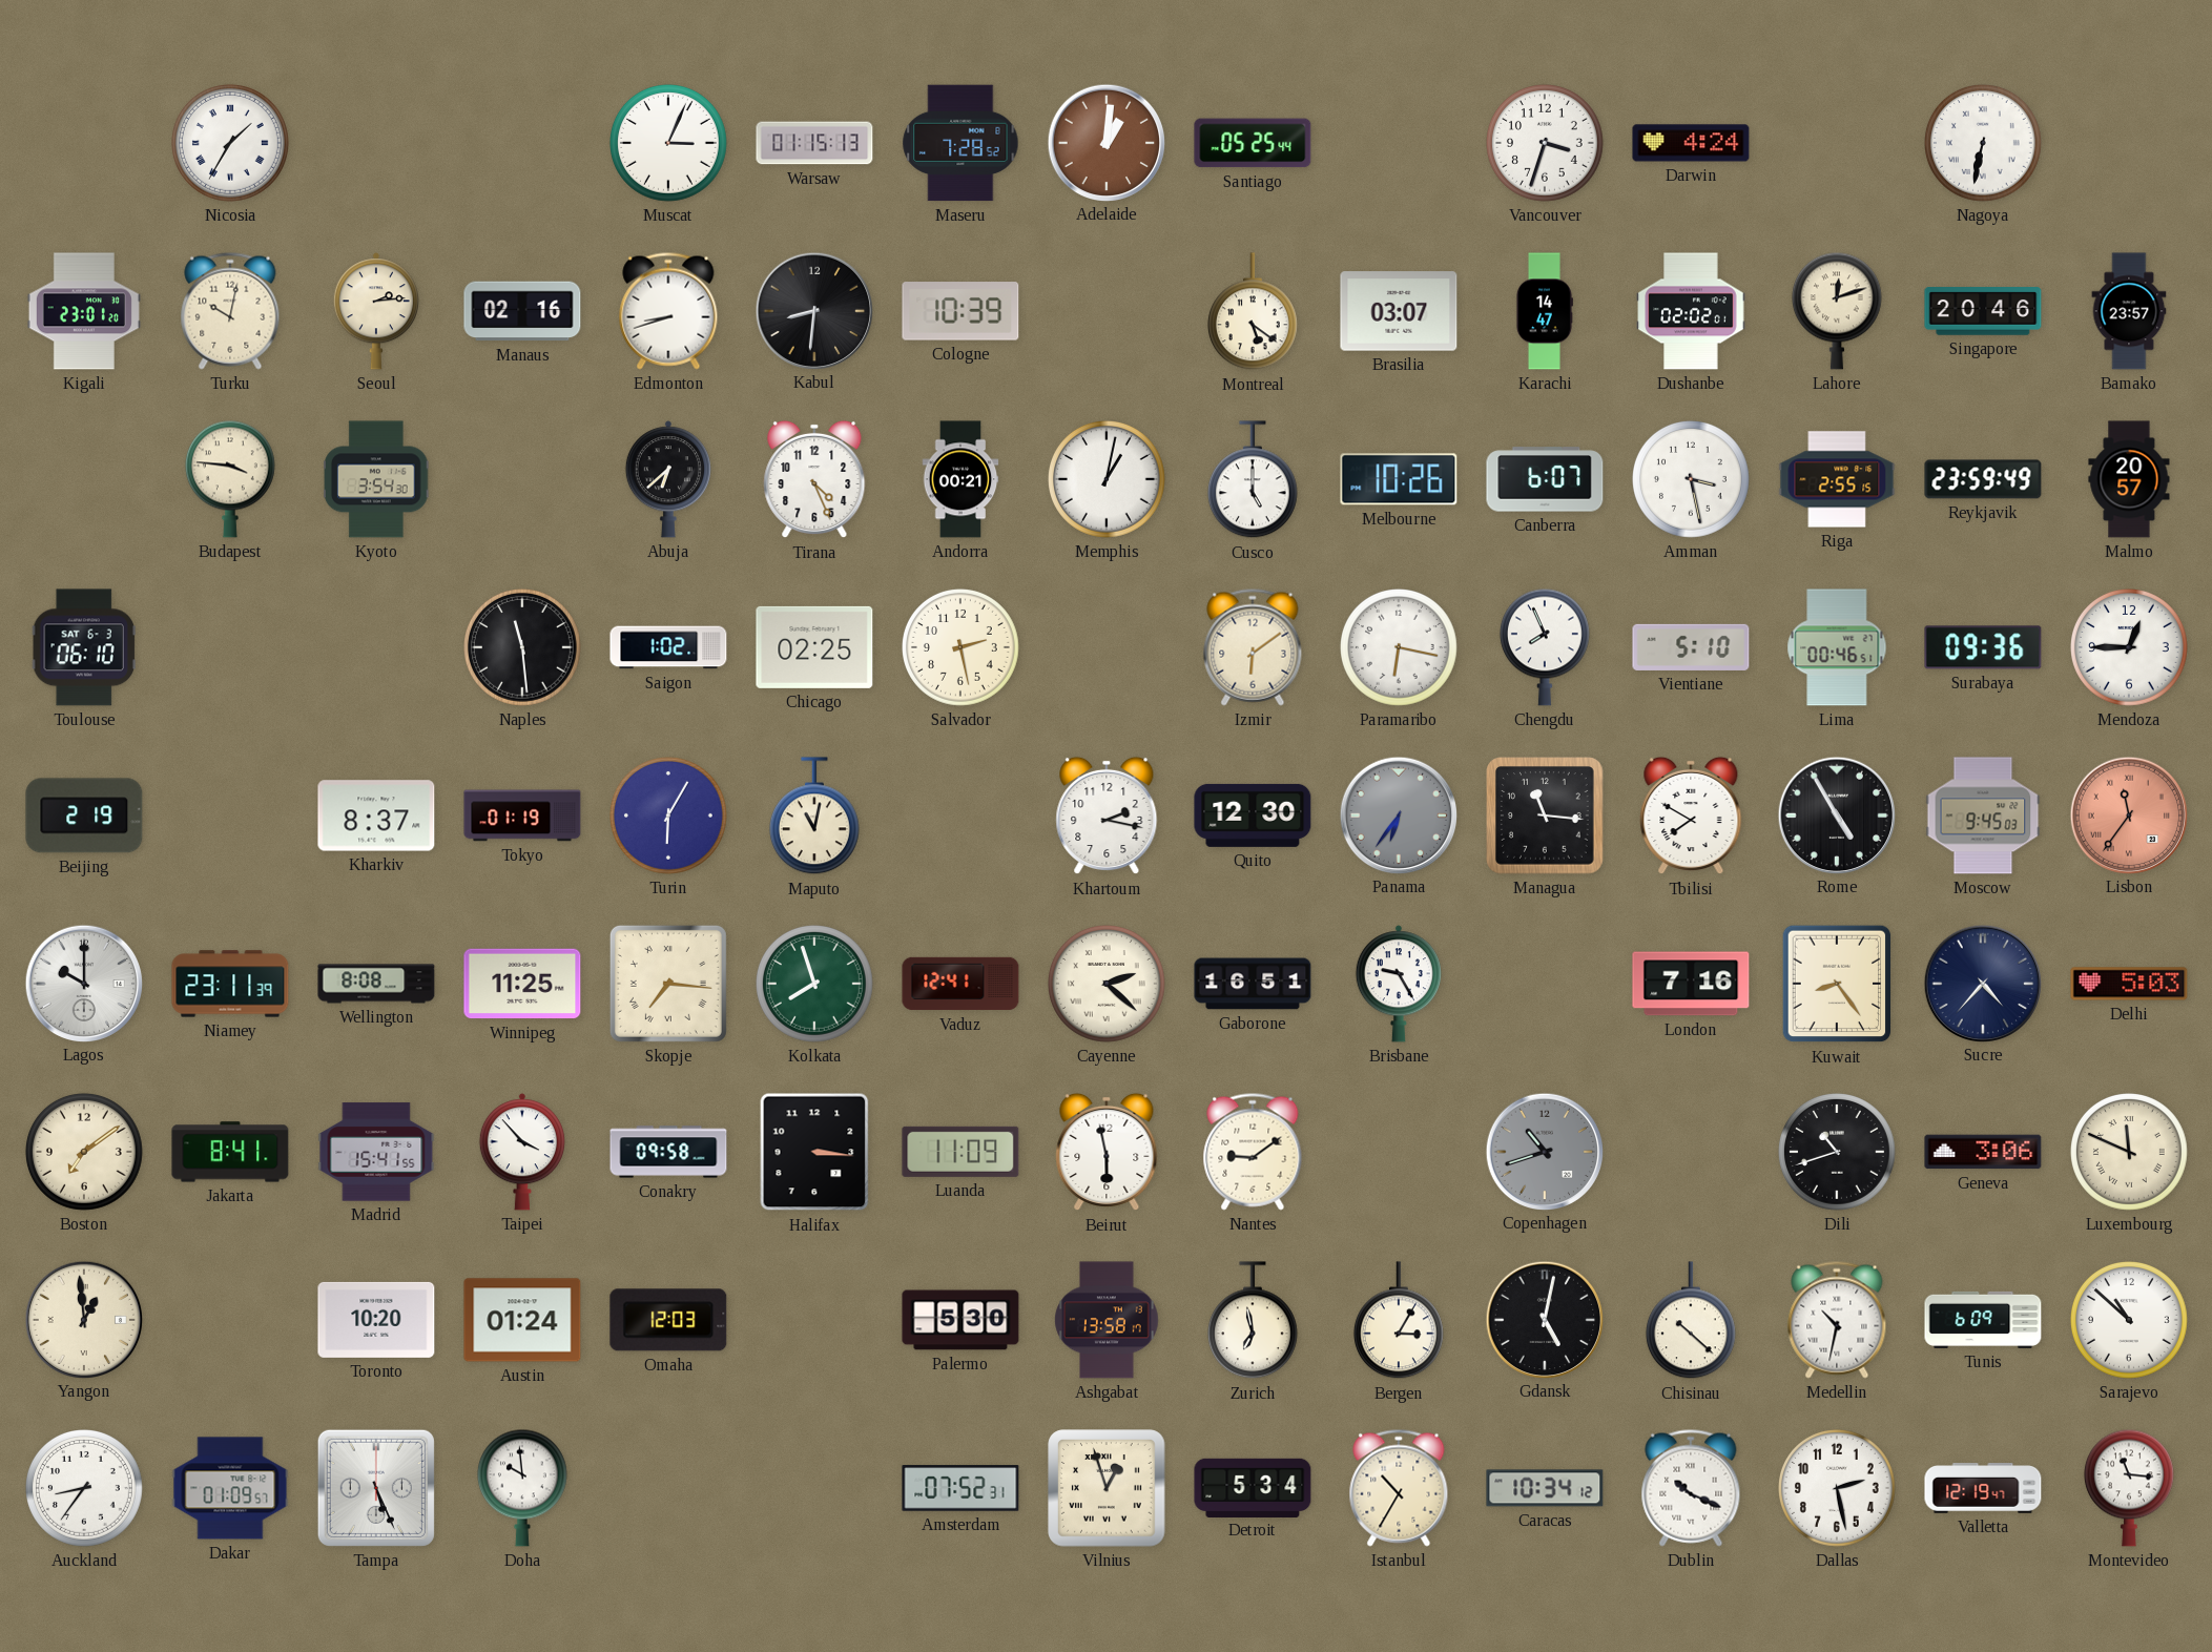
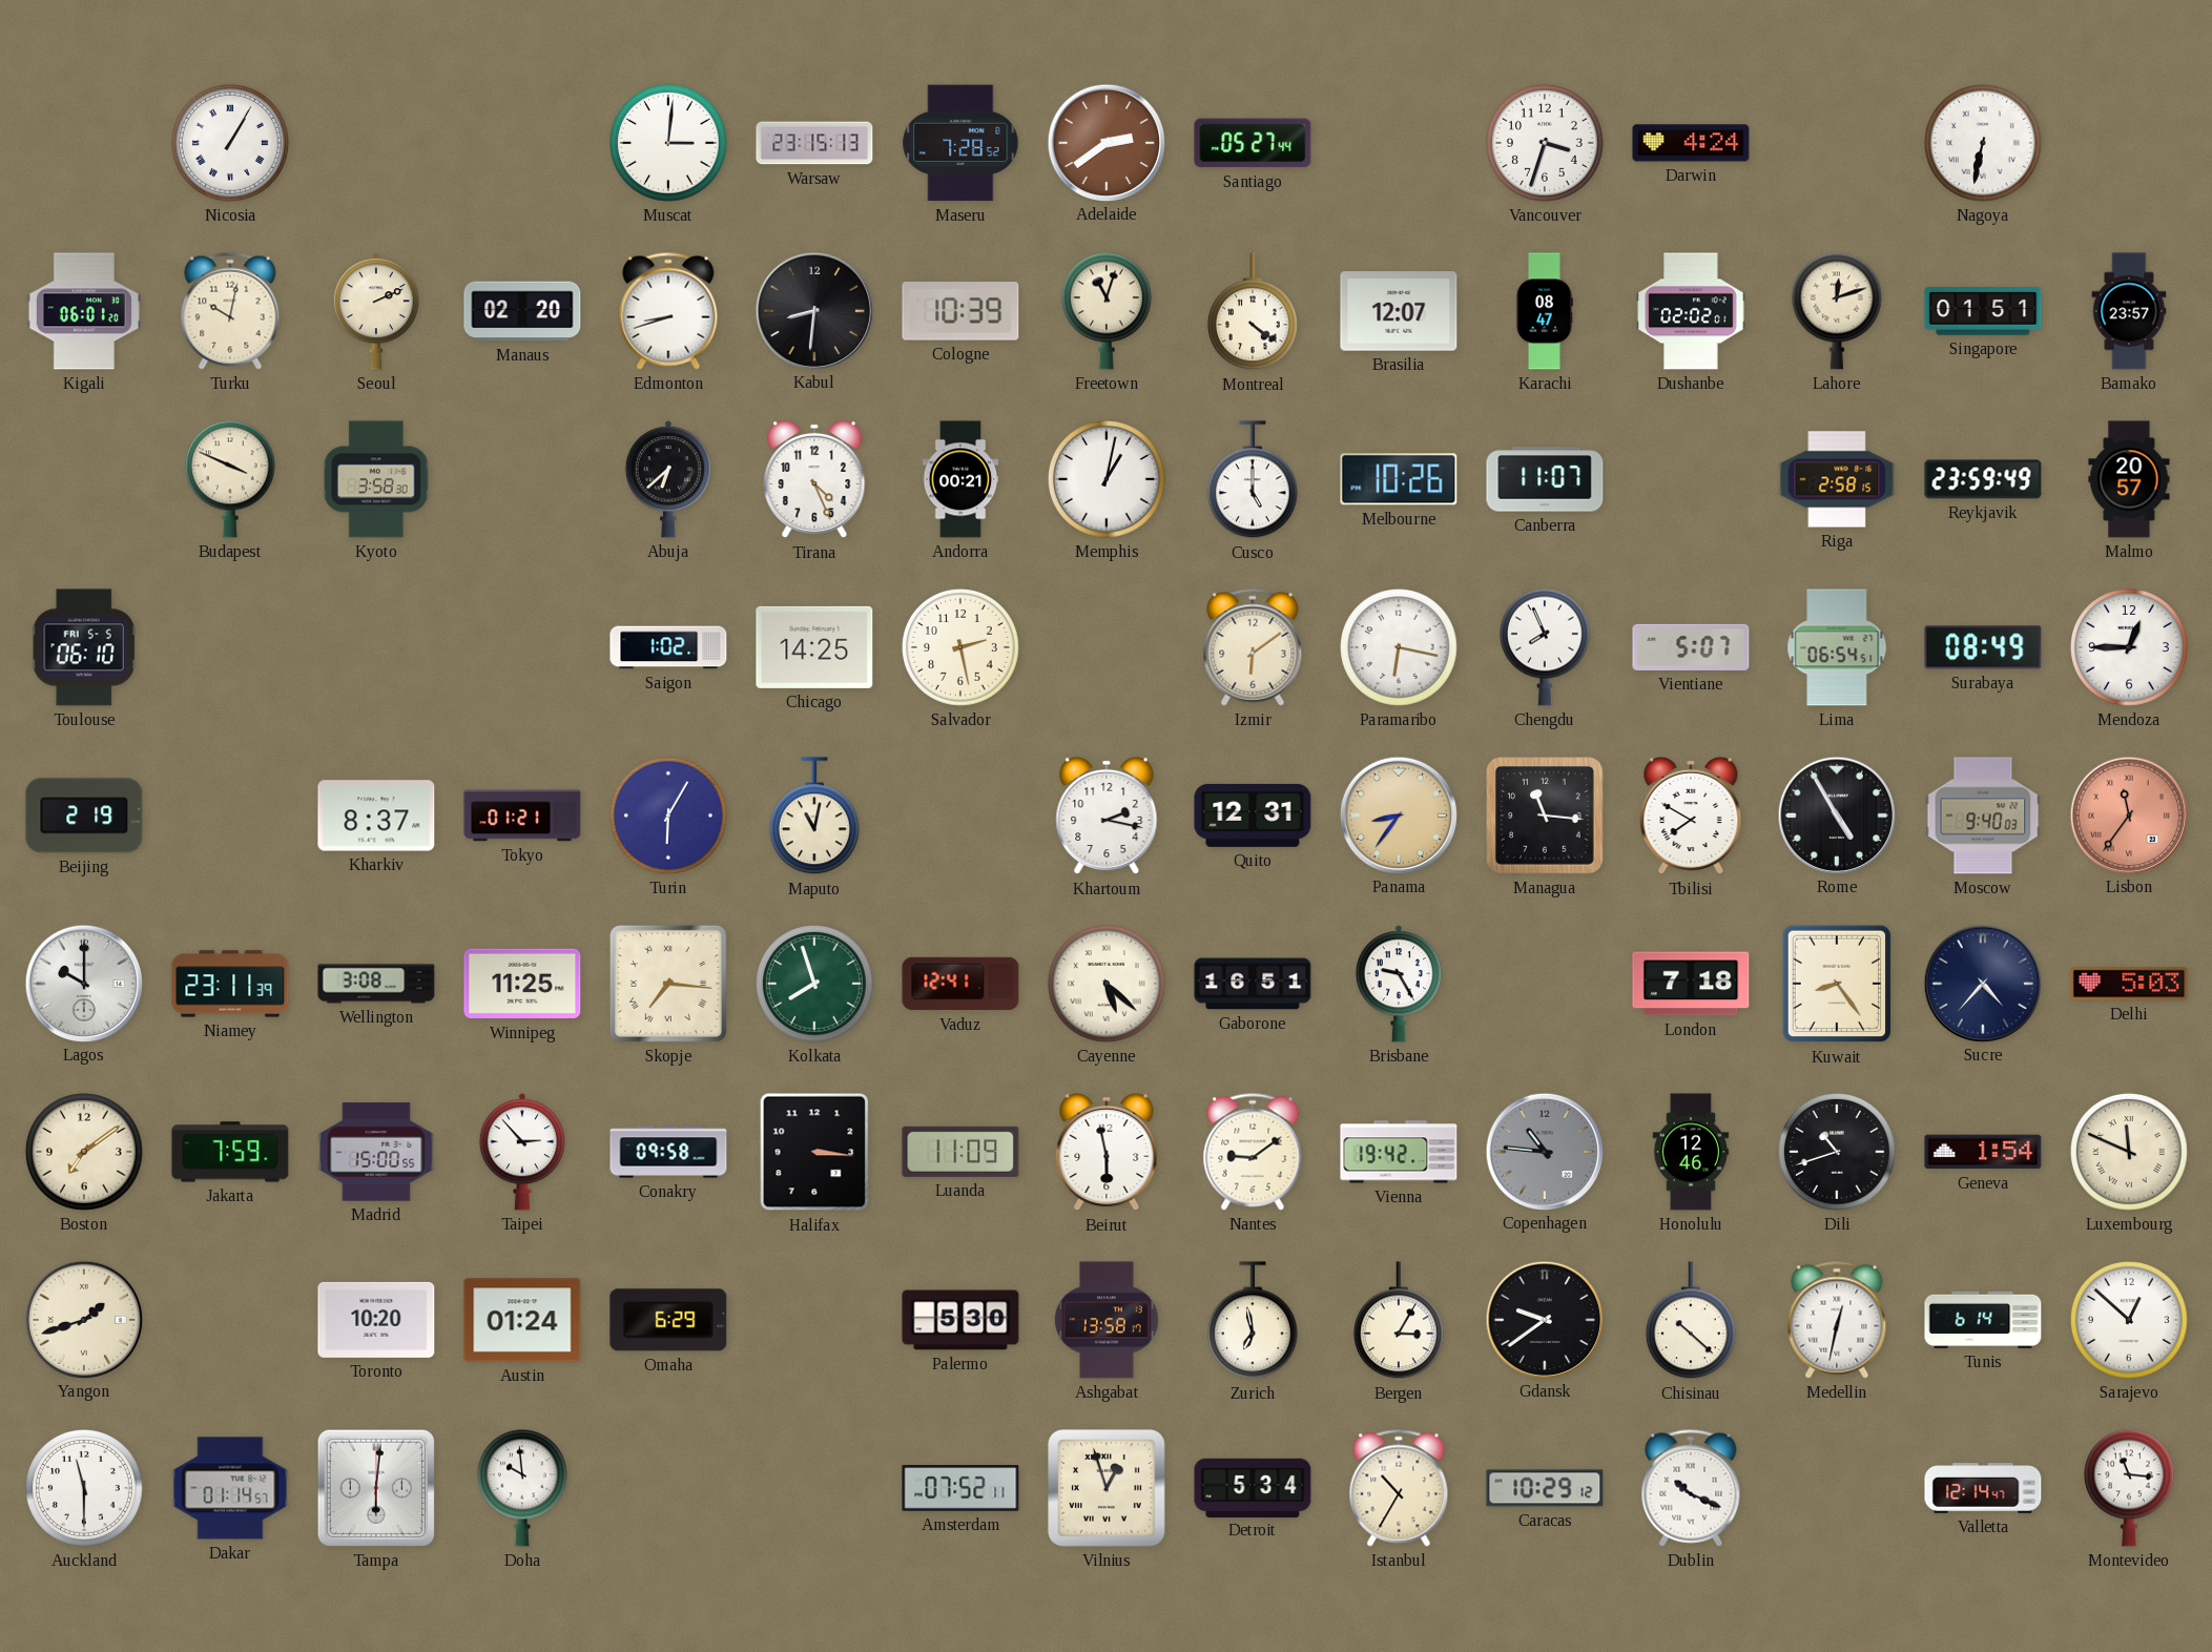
Nicosia: 1:35 -> 1:05
Muscat: 3:04 -> 3:01
Warsaw: 01:15 -> 23:15
Adelaide: 1:01 -> 2:39
Santiago: 05:25 -> 05:27
Kigali: 23:01 -> 06:01
Seoul: 2:14 -> 2:11
Manaus: 02:16 -> 02:20
Freetown: none -> 11:03
Montreal: 5:21 -> 4:21
Brasilia: 03:07 -> 12:07
Karachi: 14:47 -> 08:47
Singapore: 20:46 -> 01:51
Budapest: 3:46 -> 3:49
Kyoto: 3:54 -> 3:58
Canberra: 6:07 -> 11:07
Amman: 3:28 -> none
Riga: 2:55 -> 2:58
Toulouse date: SAT 6-3 -> FRI 5-5
Naples: 11:29 -> none
Chicago: 02:25 -> 14:25
Vientiane: 5:10 -> 5:07
Lima: 00:46 -> 06:54
Surabaya: 09:36 -> 08:49
Tokyo: 01:19 -> 01:21
Quito: 12:30 -> 12:31
Panama: 6:36 -> 8:36
Panama dial: grey -> champagne
Moscow: 9:45 -> 9:40
Wellington: 8:08 -> 3:08
Cayenne: 2:22 -> 5:22
London: 7:16 -> 7:18
Jakarta: 8:41 -> 7:59
Madrid: 15:41 -> 15:00
Taipei: 3:53 -> 2:53
Vienna: none -> 19:42
Copenhagen: 10:42 -> 10:46
Honolulu: none -> 12:46
Geneva: 3:06 -> 1:54
Yangon: 12:59 -> 1:42
Omaha: 12:03 -> 6:29
Gdansk: 5:02 -> 9:39
Medellin: 10:32 -> 12:32
Tunis: 6:09 -> 6:14
Sarajevo: 10:52 -> 12:52
Auckland: 8:36 -> 11:30
Dakar: 01:09 -> 01:14
Tampa: 5:26 -> 6:01
Amsterdam: 07:52:31 -> 07:52:11
Caracas: 10:34 -> 10:29
Dallas: 2:28 -> none
Valletta: 12:19 -> 12:14
